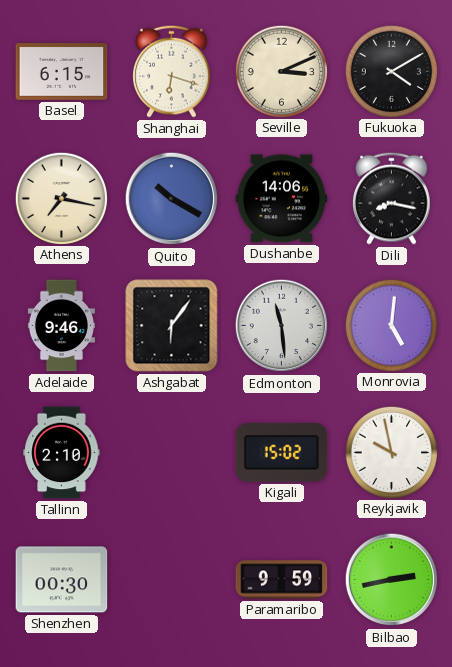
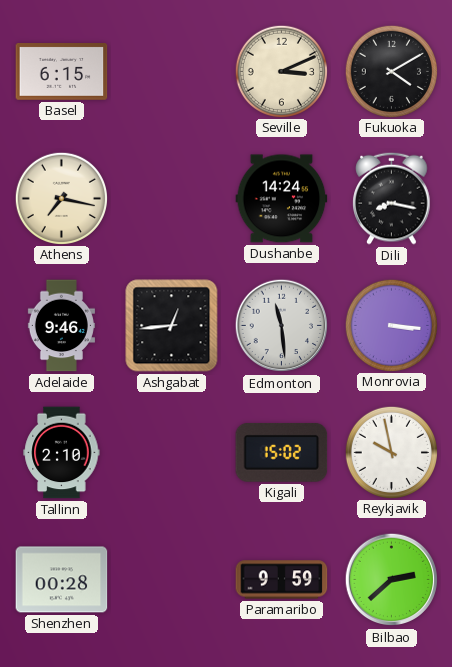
Shanghai: 6:18 -> none
Quito: 10:20 -> none
Dushanbe: 14:06 -> 14:24
Ashgabat: 6:06 -> 12:44
Monrovia: 5:01 -> 3:16
Shenzhen: 00:30 -> 00:28
Bilbao: 2:43 -> 2:38
